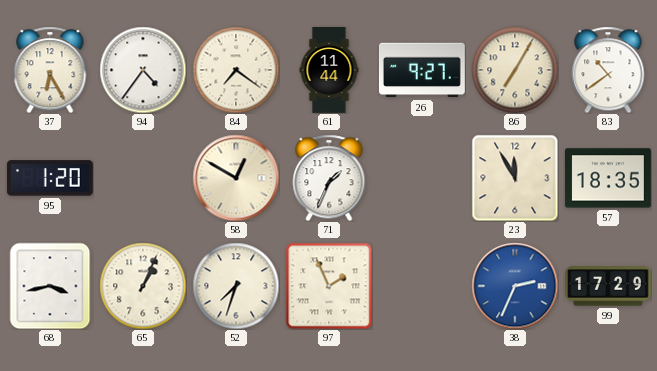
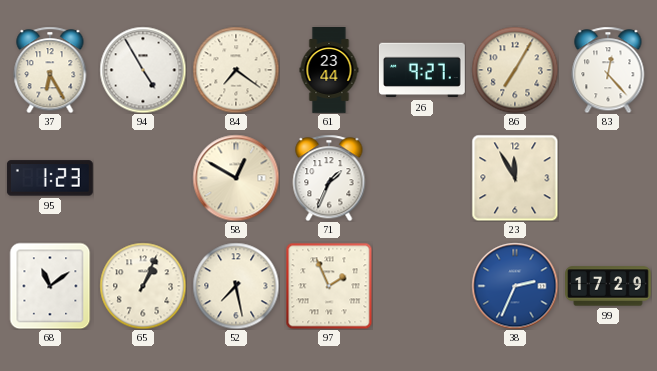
94: 4:36 -> 4:55
61: 11:44 -> 23:44
83: 10:39 -> 12:23
95: 1:20 -> 1:23
57: 18:35 -> none
68: 3:43 -> 11:09
52: 7:33 -> 7:28
